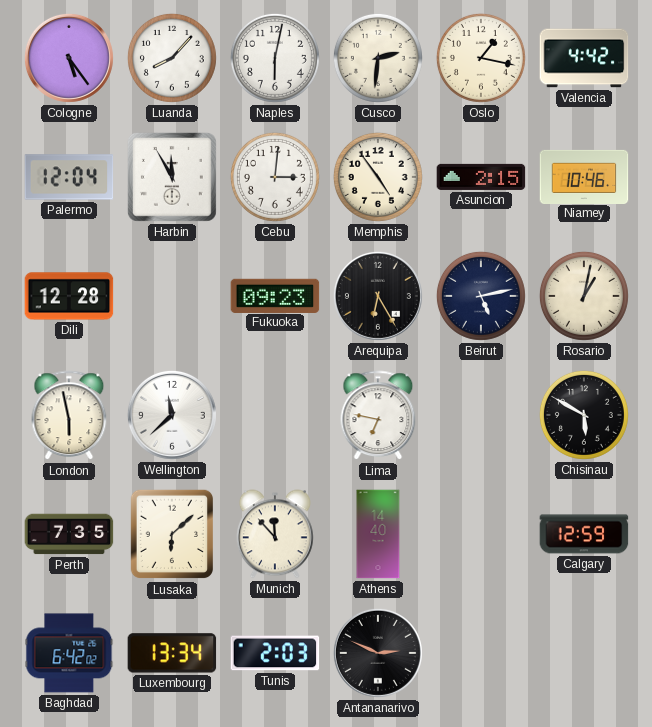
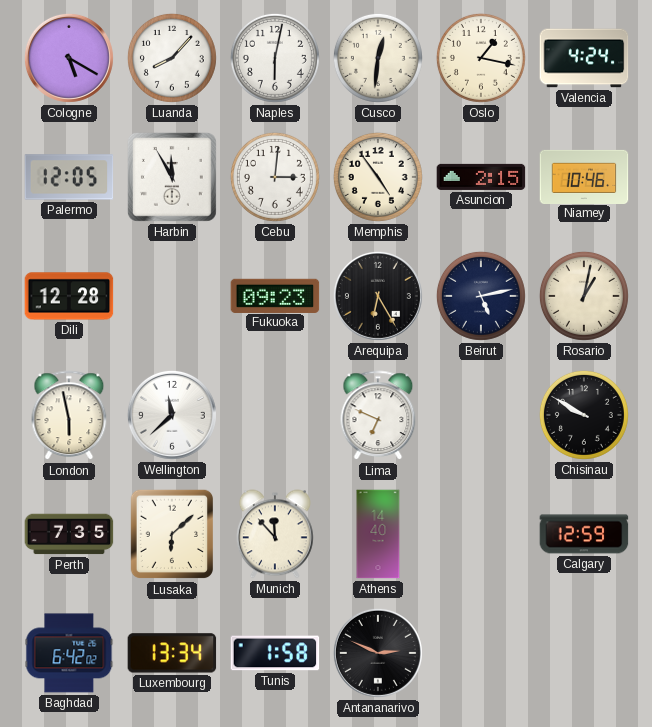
Cologne: 5:24 -> 5:20
Cusco: 2:31 -> 12:31
Valencia: 4:42 -> 4:24
Palermo: 12:04 -> 12:05
Lima: 6:47 -> 6:49
Chisinau: 5:50 -> 9:50
Tunis: 2:03 -> 1:58
